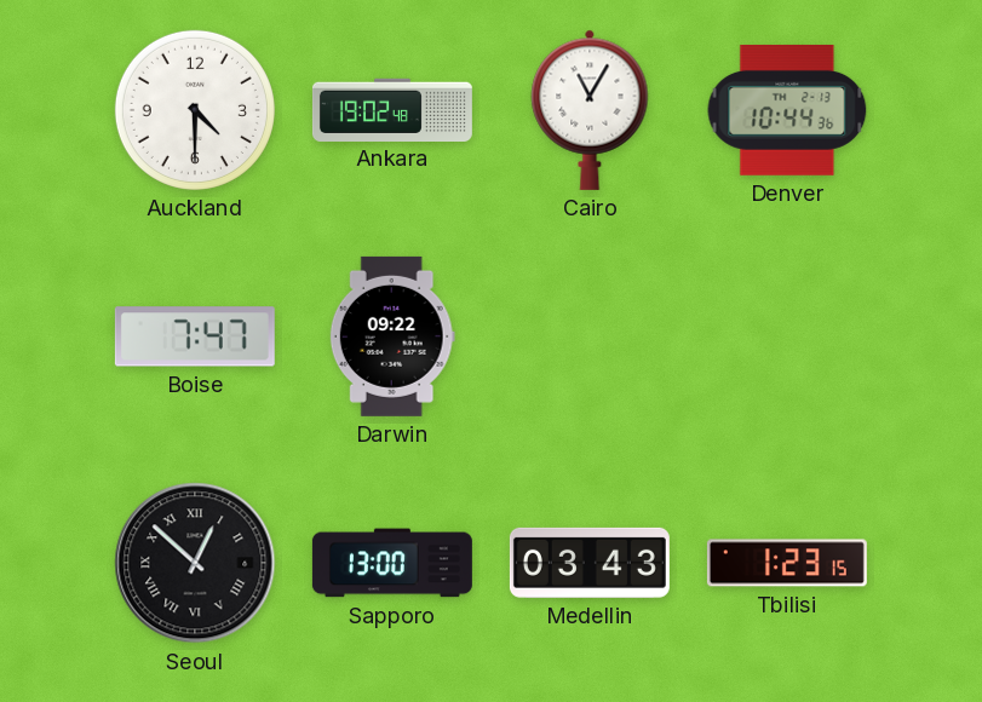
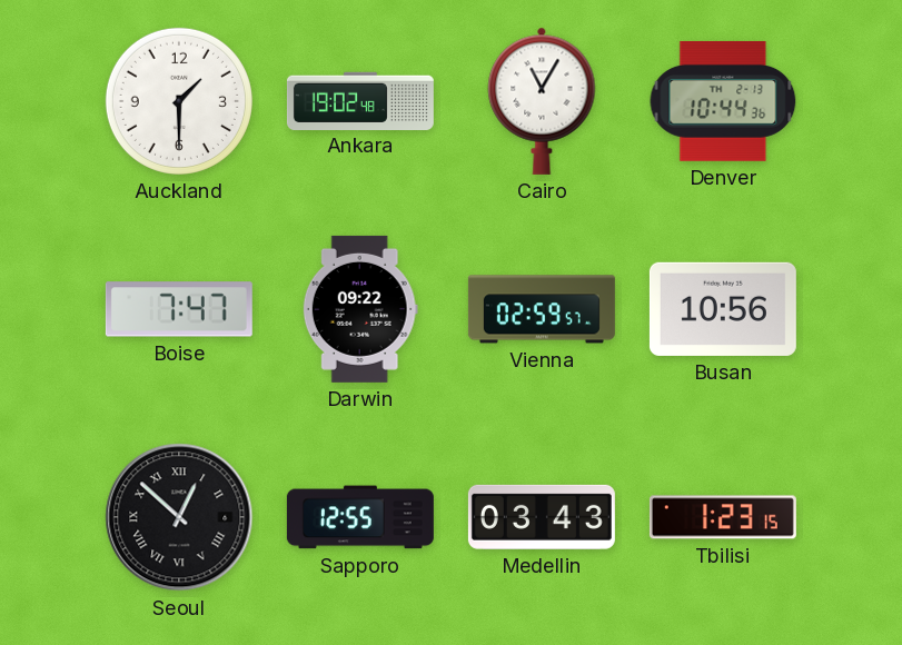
Auckland: 4:30 -> 1:30
Vienna: none -> 02:59
Busan: none -> 10:56
Sapporo: 13:00 -> 12:55
